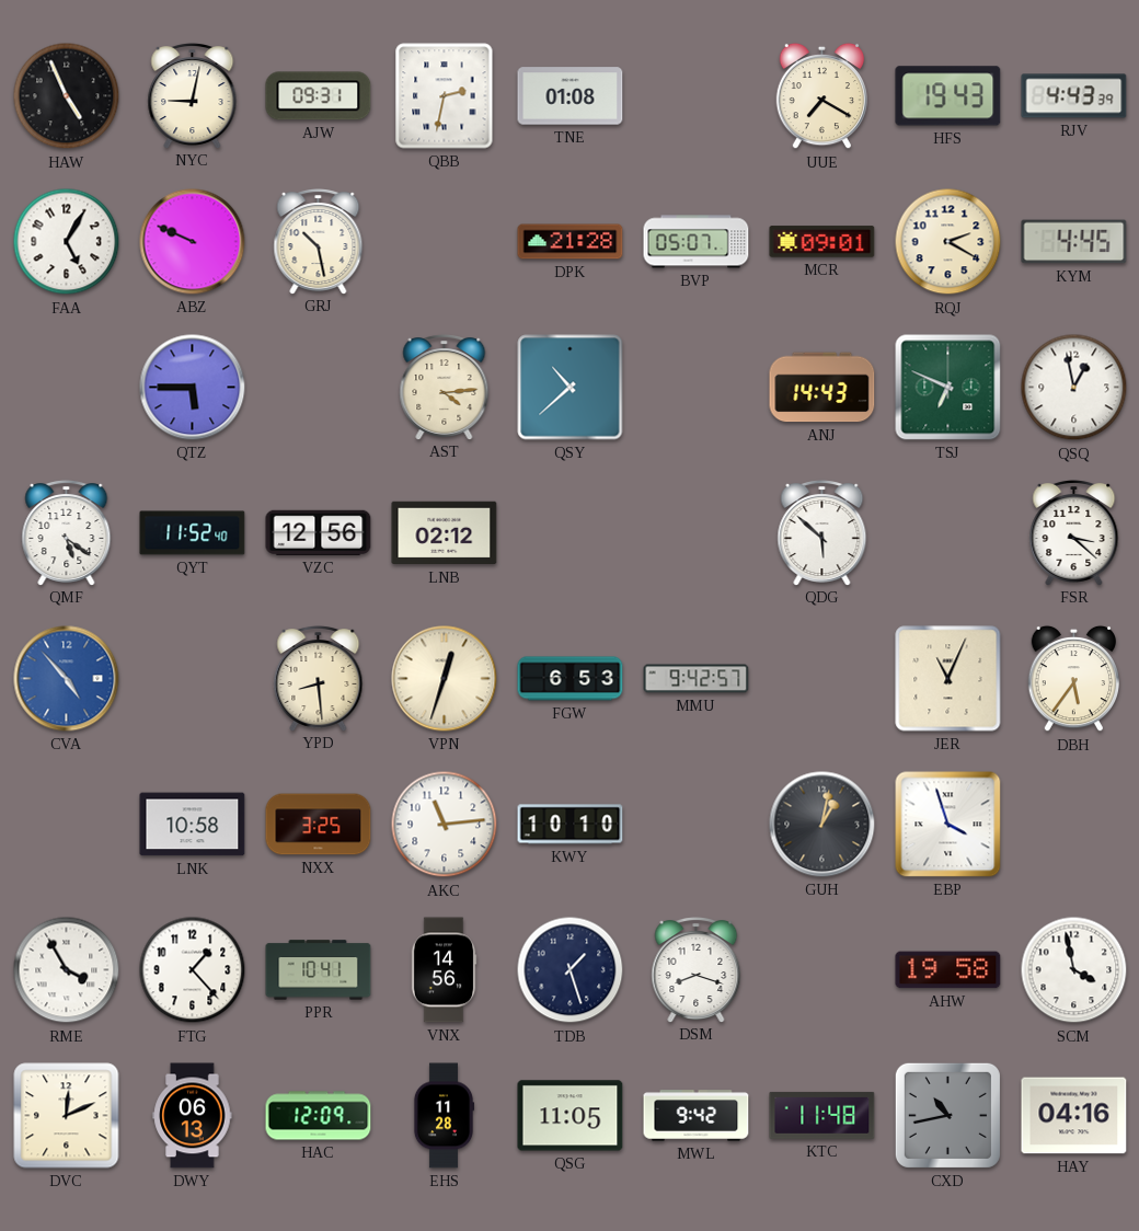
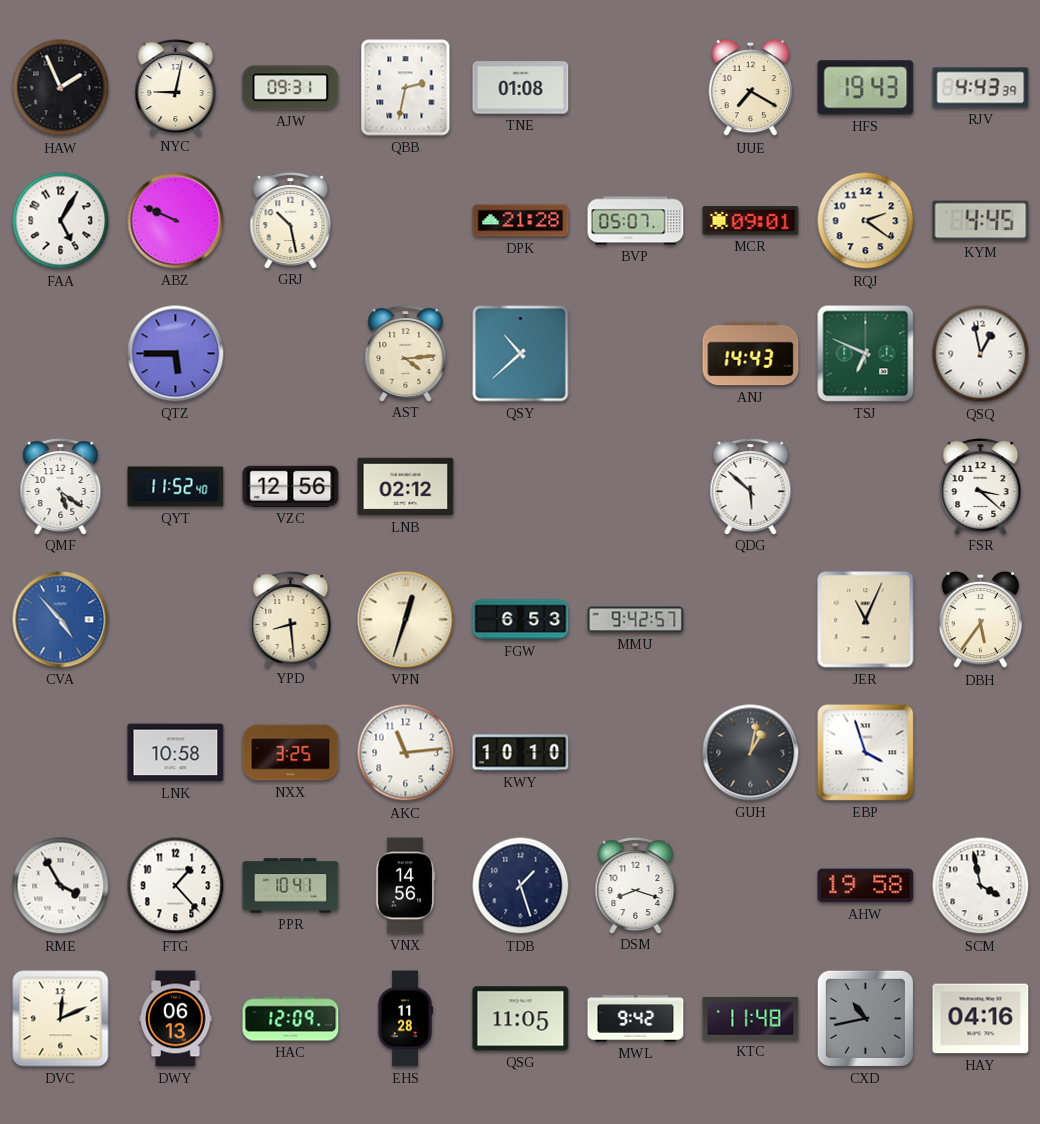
HAW: 4:56 -> 1:56
RQJ: 2:20 -> 2:21
